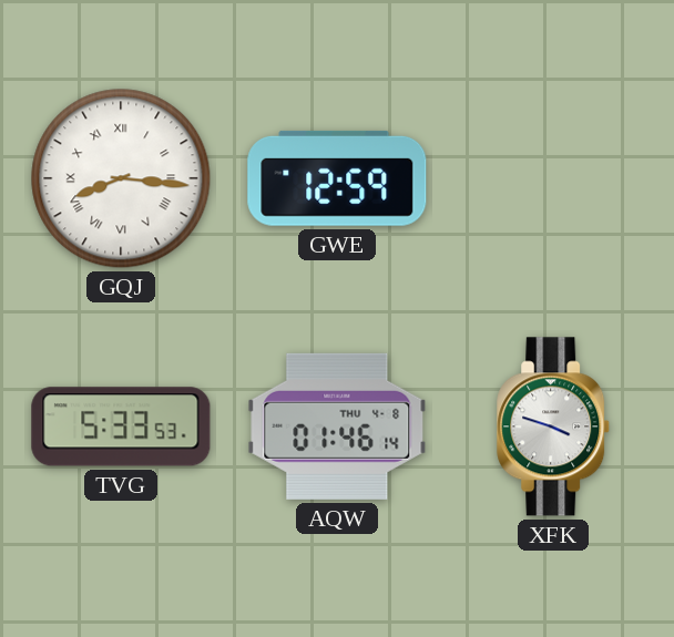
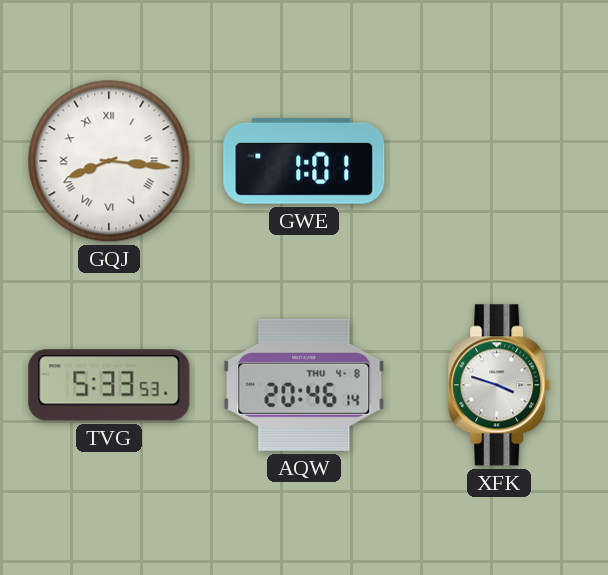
GWE: 12:59 -> 1:01
AQW: 01:46 -> 20:46
